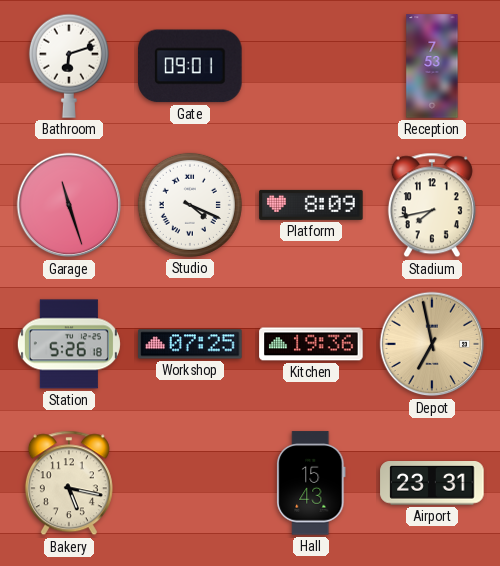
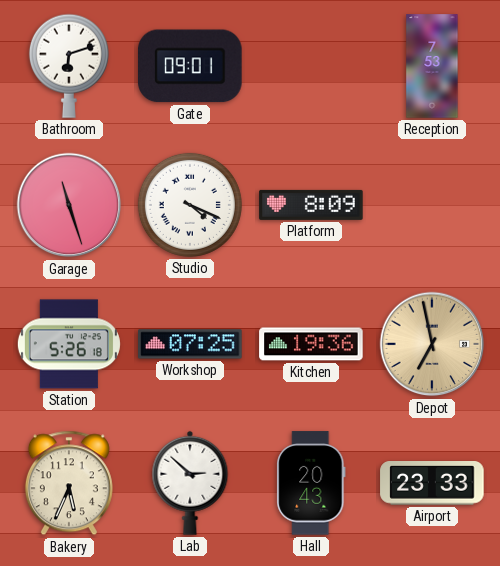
Stadium: 7:43 -> none
Bakery: 5:17 -> 5:34
Lab: none -> 2:52
Hall: 15:43 -> 20:43
Airport: 23:31 -> 23:33
